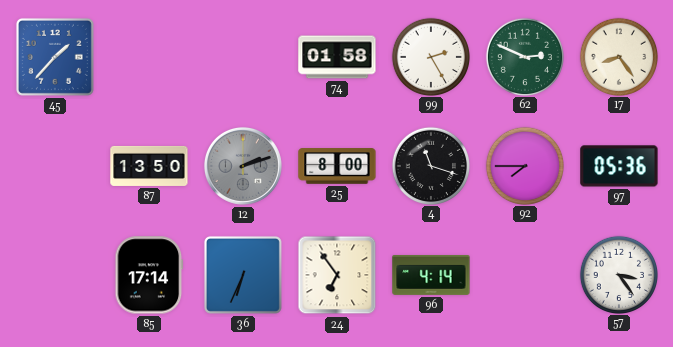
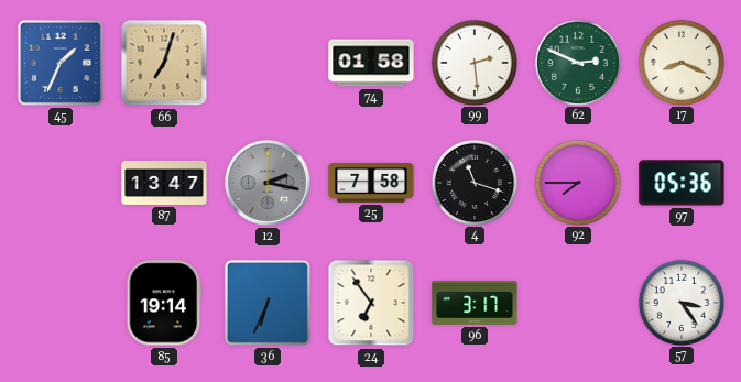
45: 1:37 -> 1:34
66: none -> 7:03
99: 2:25 -> 2:29
17: 8:24 -> 8:19
87: 13:50 -> 13:47
12: 2:12 -> 2:17
25: 8:00 -> 7:58
85: 17:14 -> 19:14
96: 4:14 -> 3:17
